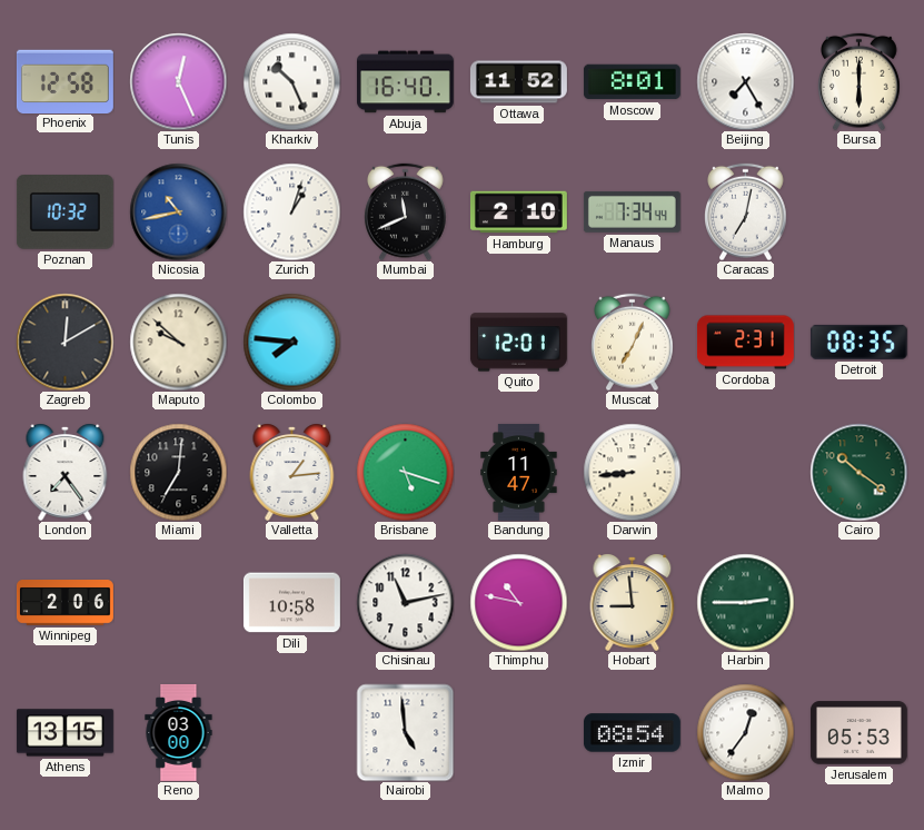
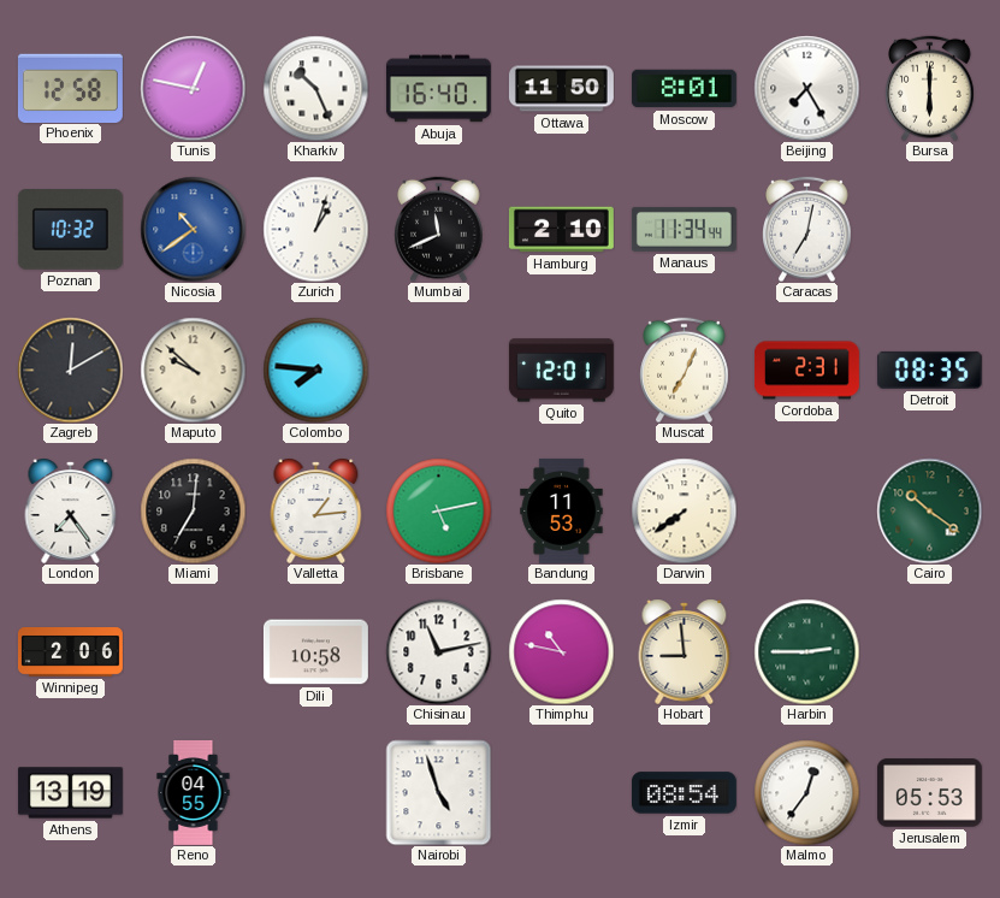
Tunis: 12:26 -> 12:47
Ottawa: 11:52 -> 11:50
Nicosia: 10:43 -> 10:39
Manaus: 7:34 -> 11:34
Brisbane: 5:18 -> 5:13
Bandung: 11:47 -> 11:53
Darwin: 8:44 -> 7:39
Athens: 13:15 -> 13:19
Reno: 03:00 -> 04:55
Nairobi: 4:59 -> 4:57
